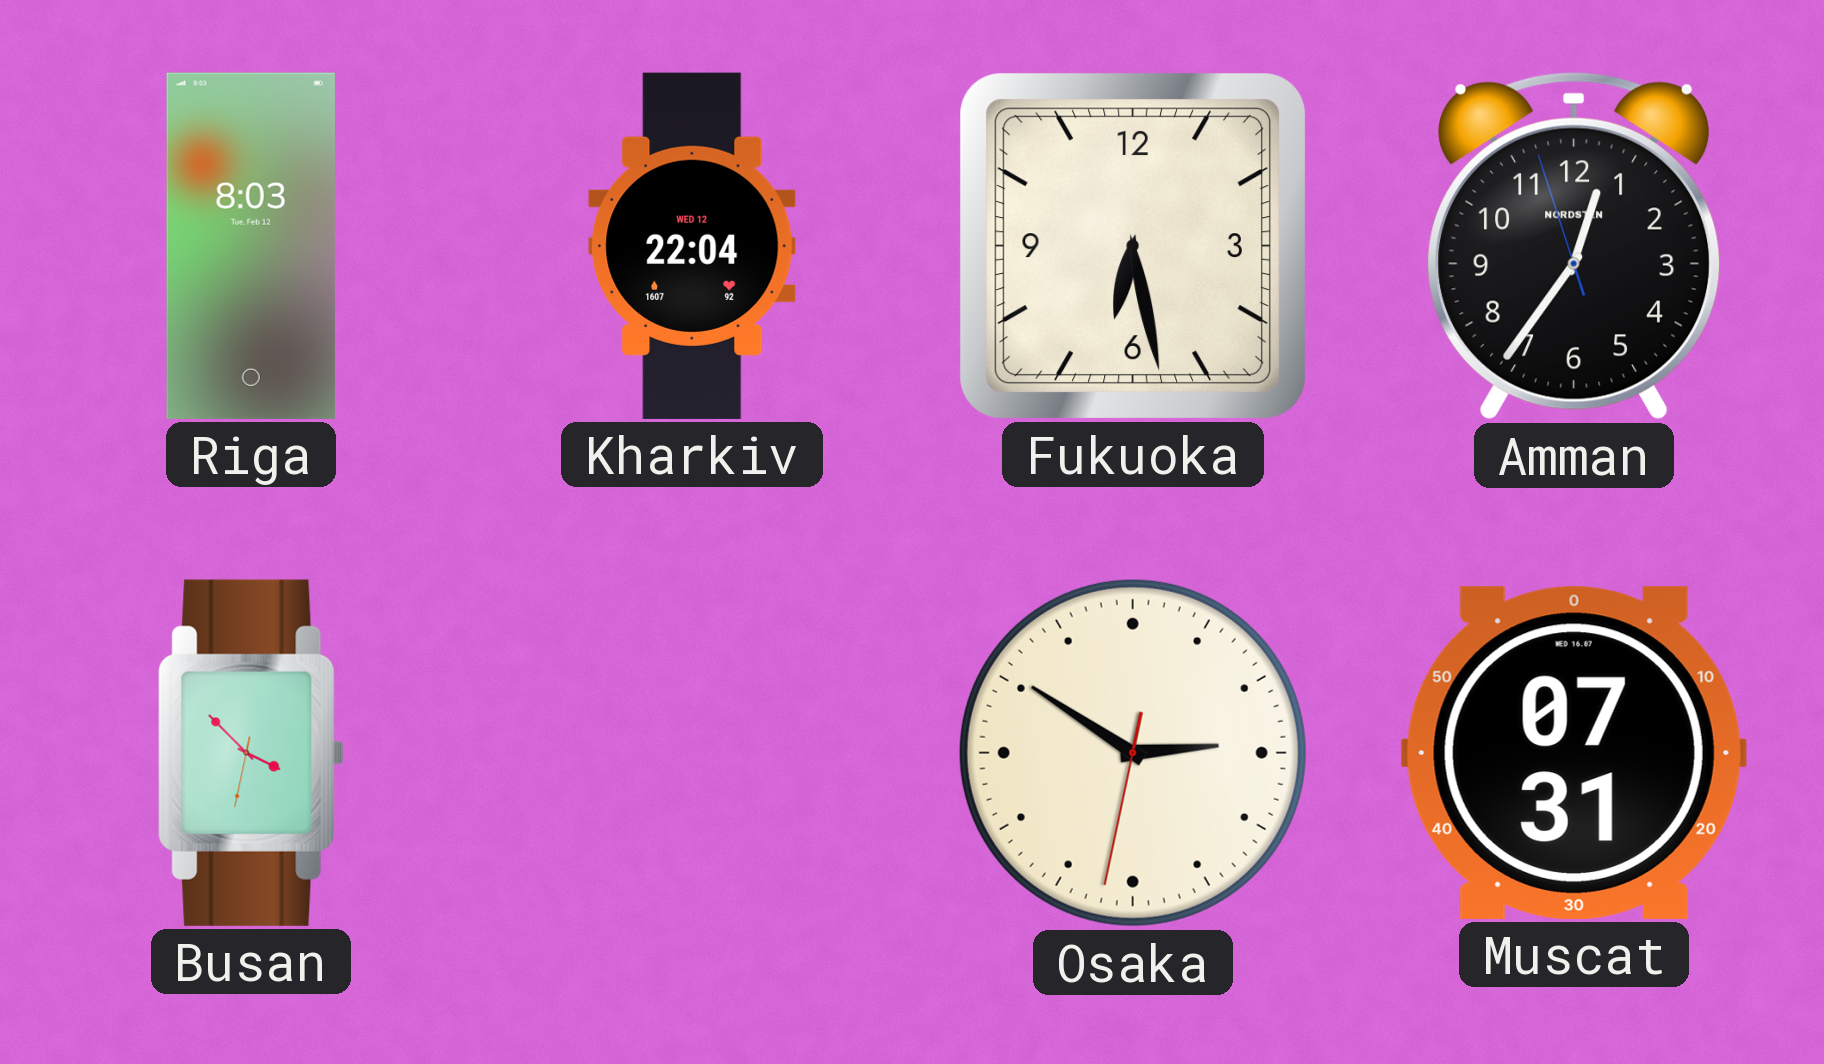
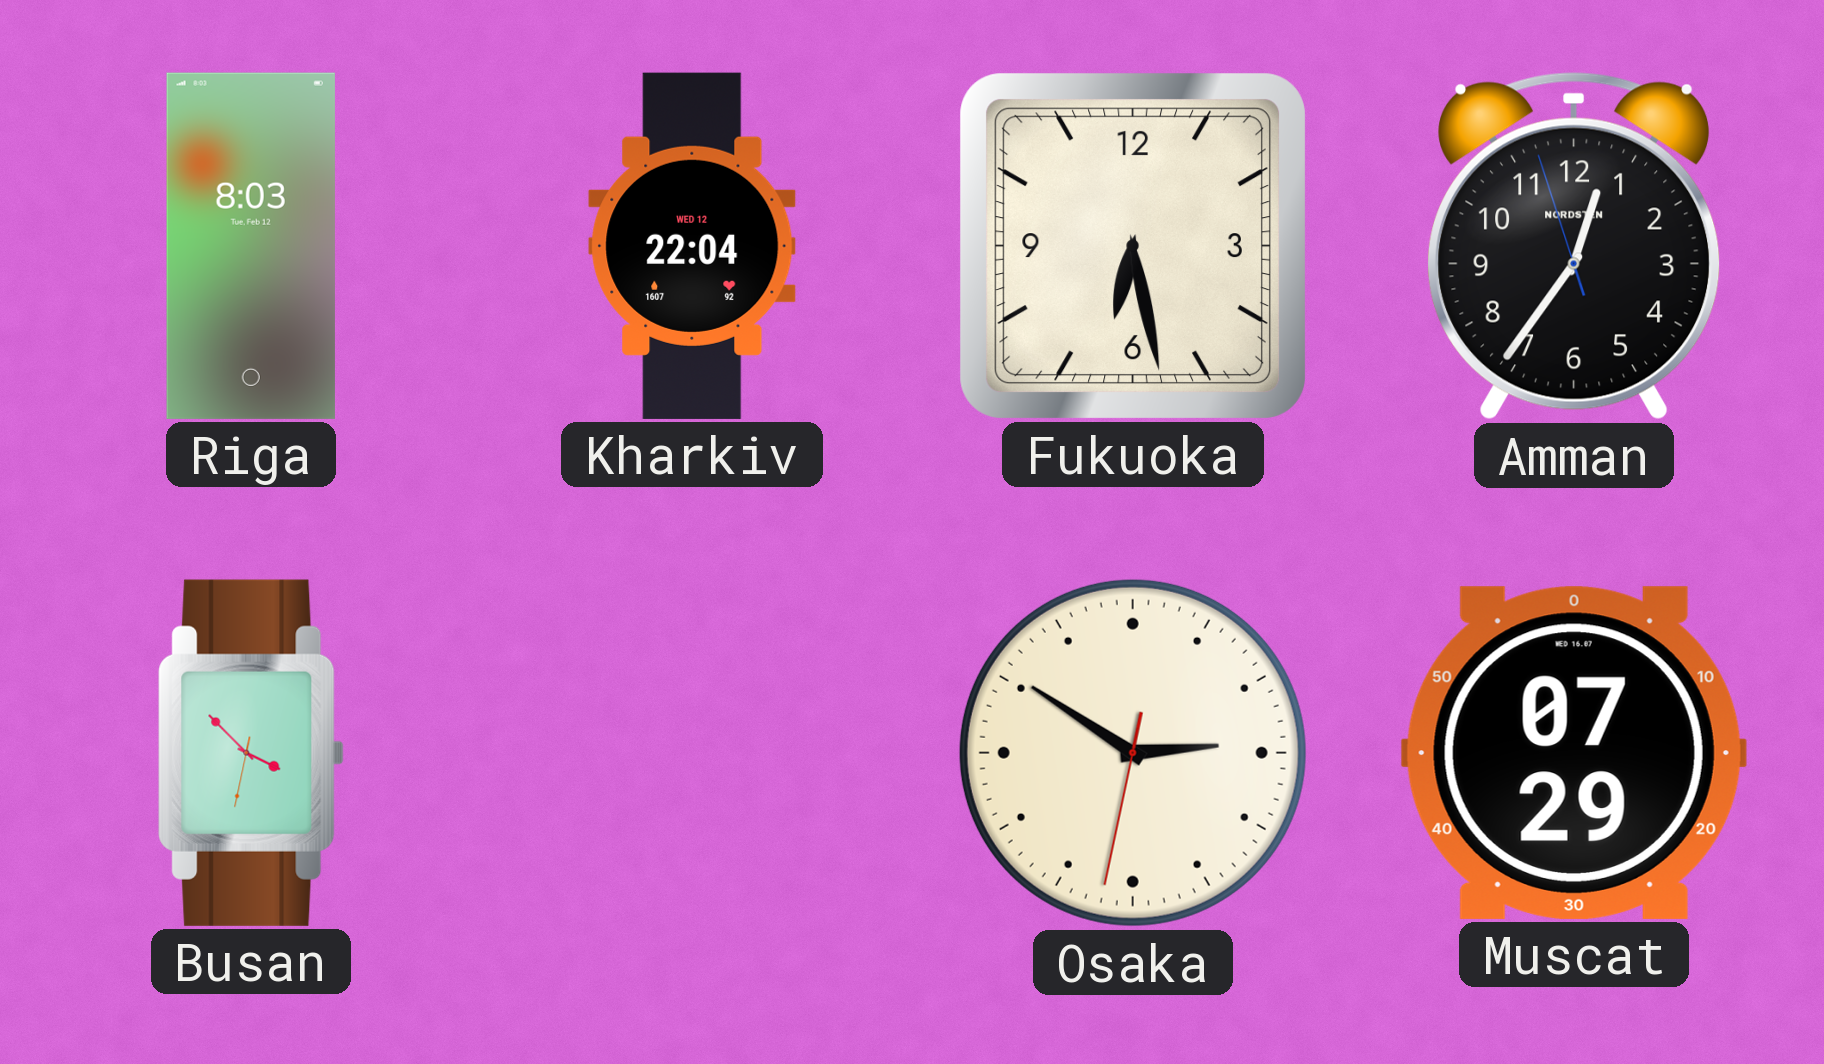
Muscat: 07:31 -> 07:29
